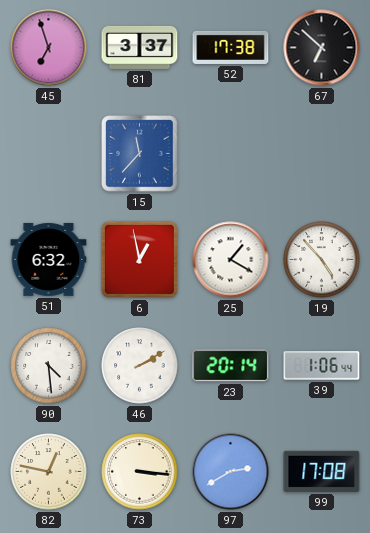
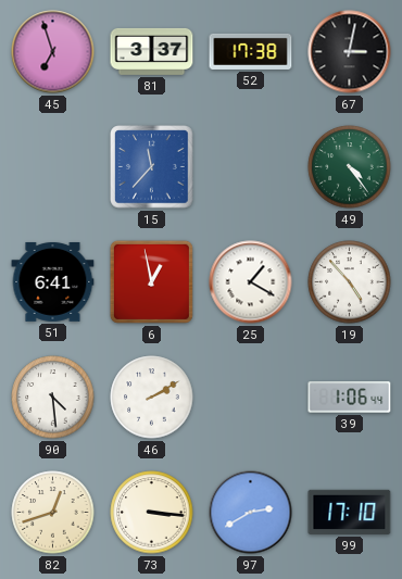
67: 6:52 -> 3:02
49: none -> 4:24
51: 6:32 -> 6:41
23: 20:14 -> none
82: 12:47 -> 12:42
99: 17:08 -> 17:10
